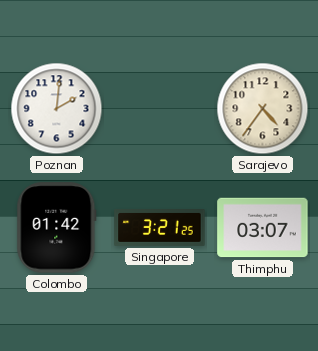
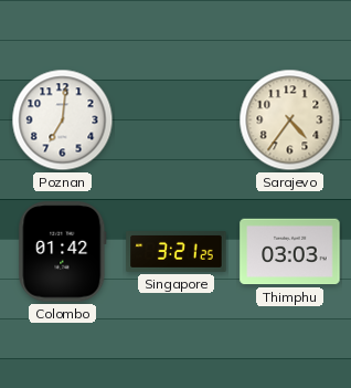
Poznan: 2:01 -> 7:01
Thimphu: 03:07 -> 03:03
